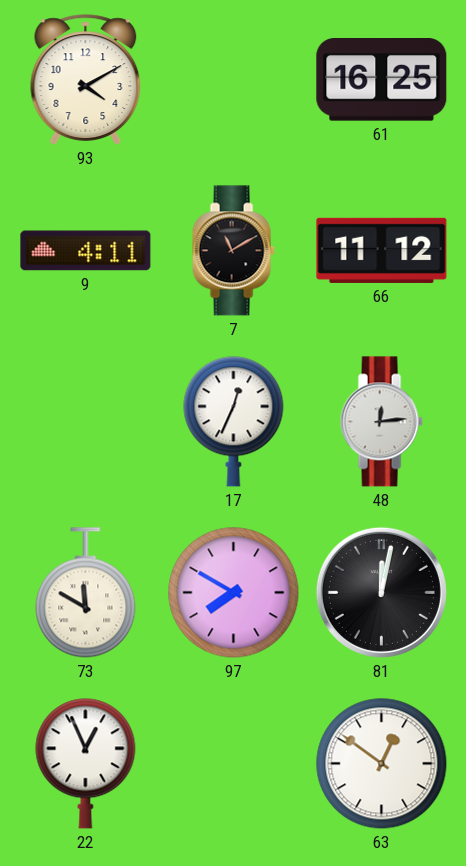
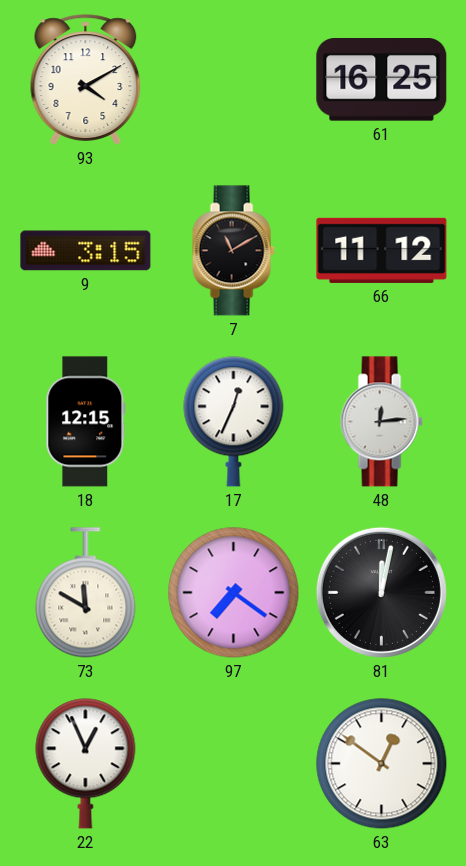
9: 4:11 -> 3:15
18: none -> 12:15
97: 7:50 -> 7:21
